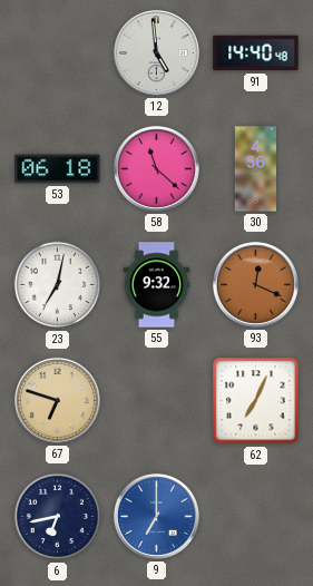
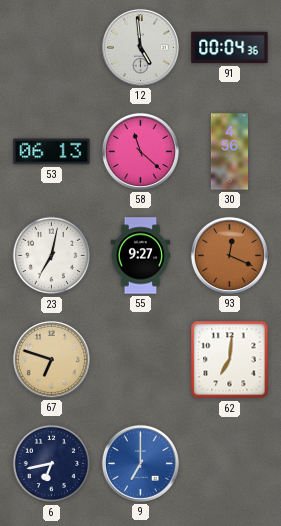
91: 14:40 -> 00:04
53: 06:18 -> 06:13
55: 9:32 -> 9:27
62: 7:04 -> 7:01
